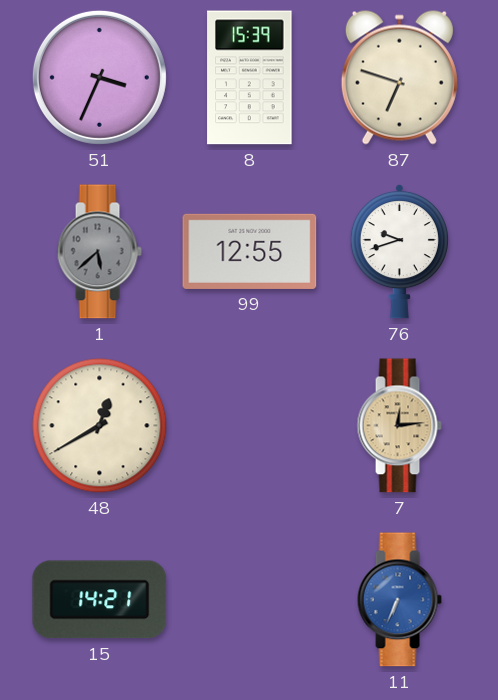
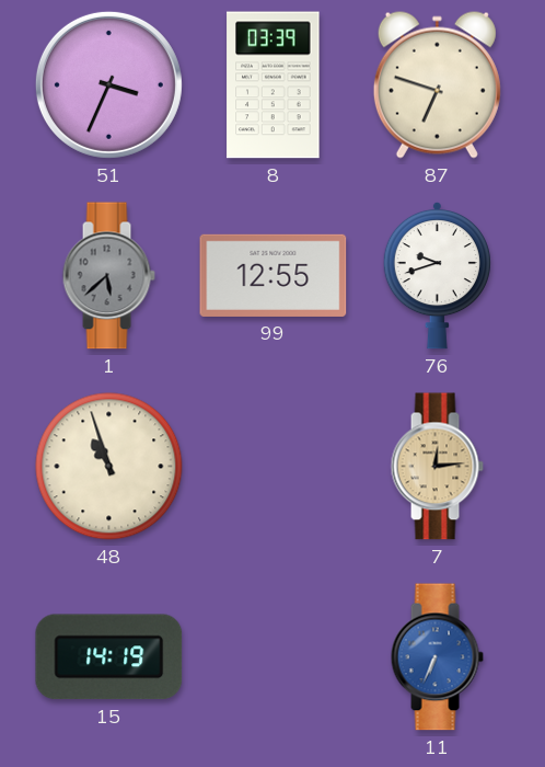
8: 15:39 -> 03:39
48: 12:40 -> 10:57
15: 14:21 -> 14:19
